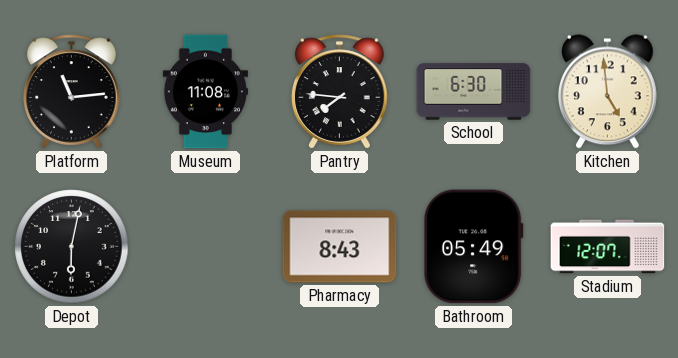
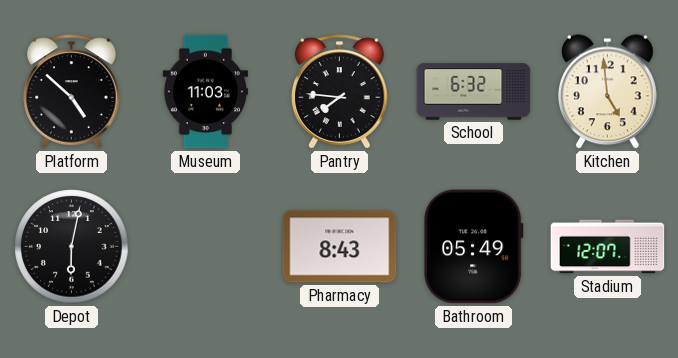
Platform: 11:14 -> 4:52
Museum: 11:08 -> 11:03
School: 6:30 -> 6:32
